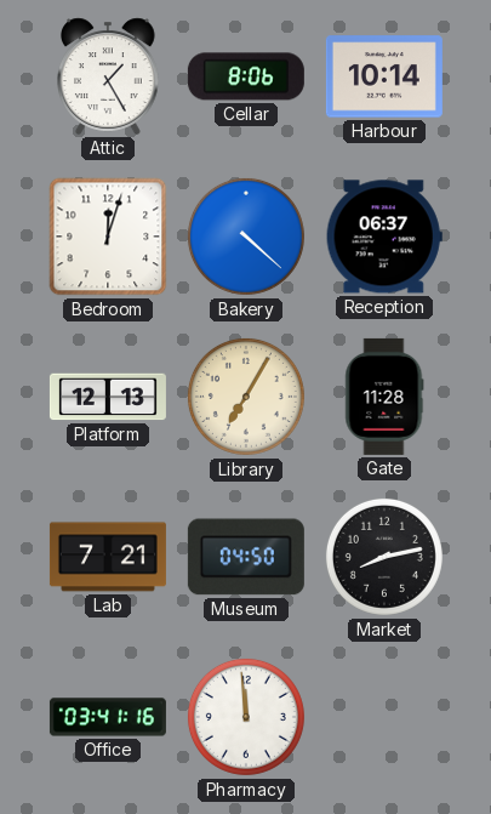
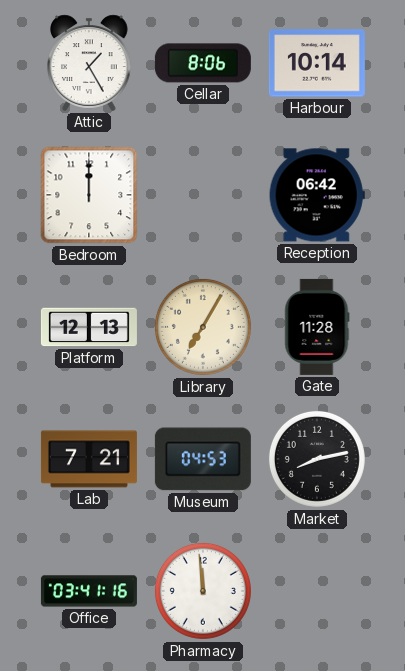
Bedroom: 12:03 -> 12:00
Bakery: 4:22 -> none
Reception: 06:37 -> 06:42
Museum: 04:50 -> 04:53
